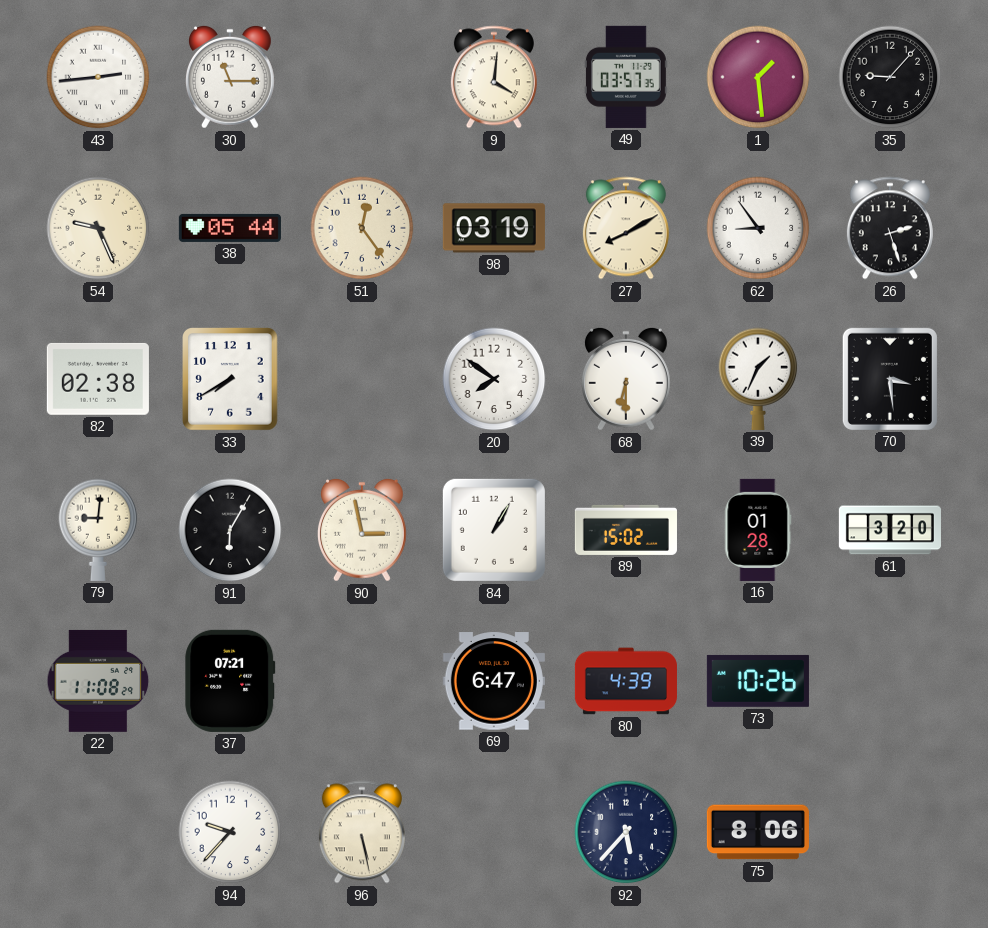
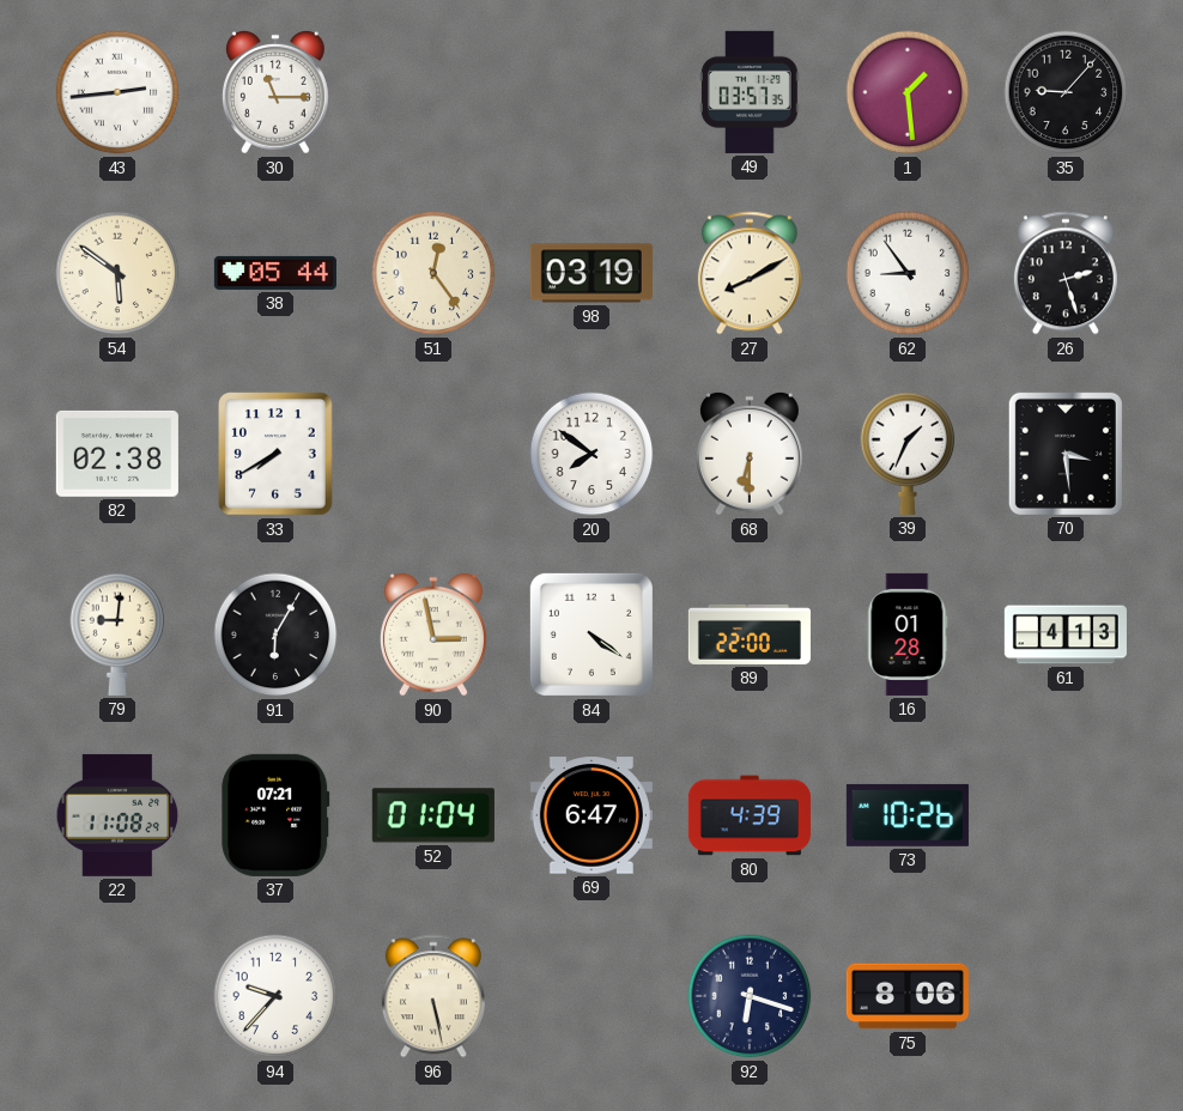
9: 4:01 -> none
54: 9:26 -> 5:51
84: 1:05 -> 4:21
89: 15:02 -> 22:00
61: 3:20 -> 4:13
52: none -> 01:04
92: 5:37 -> 6:18
